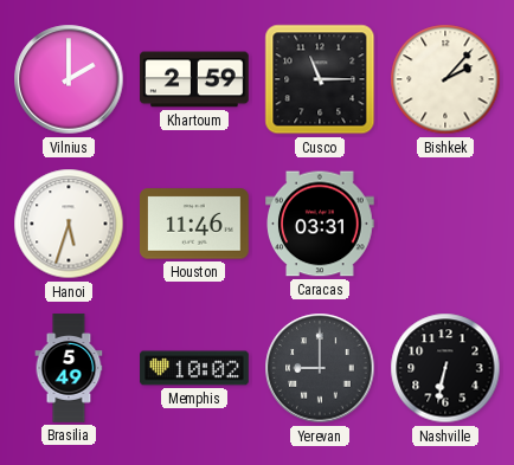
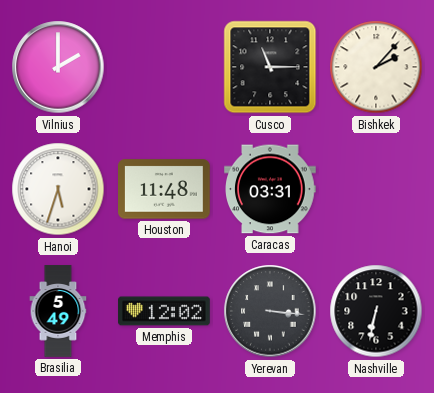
Khartoum: 2:59 -> none
Houston: 11:46 -> 11:48
Memphis: 10:02 -> 12:02
Yerevan: 9:00 -> 3:16
